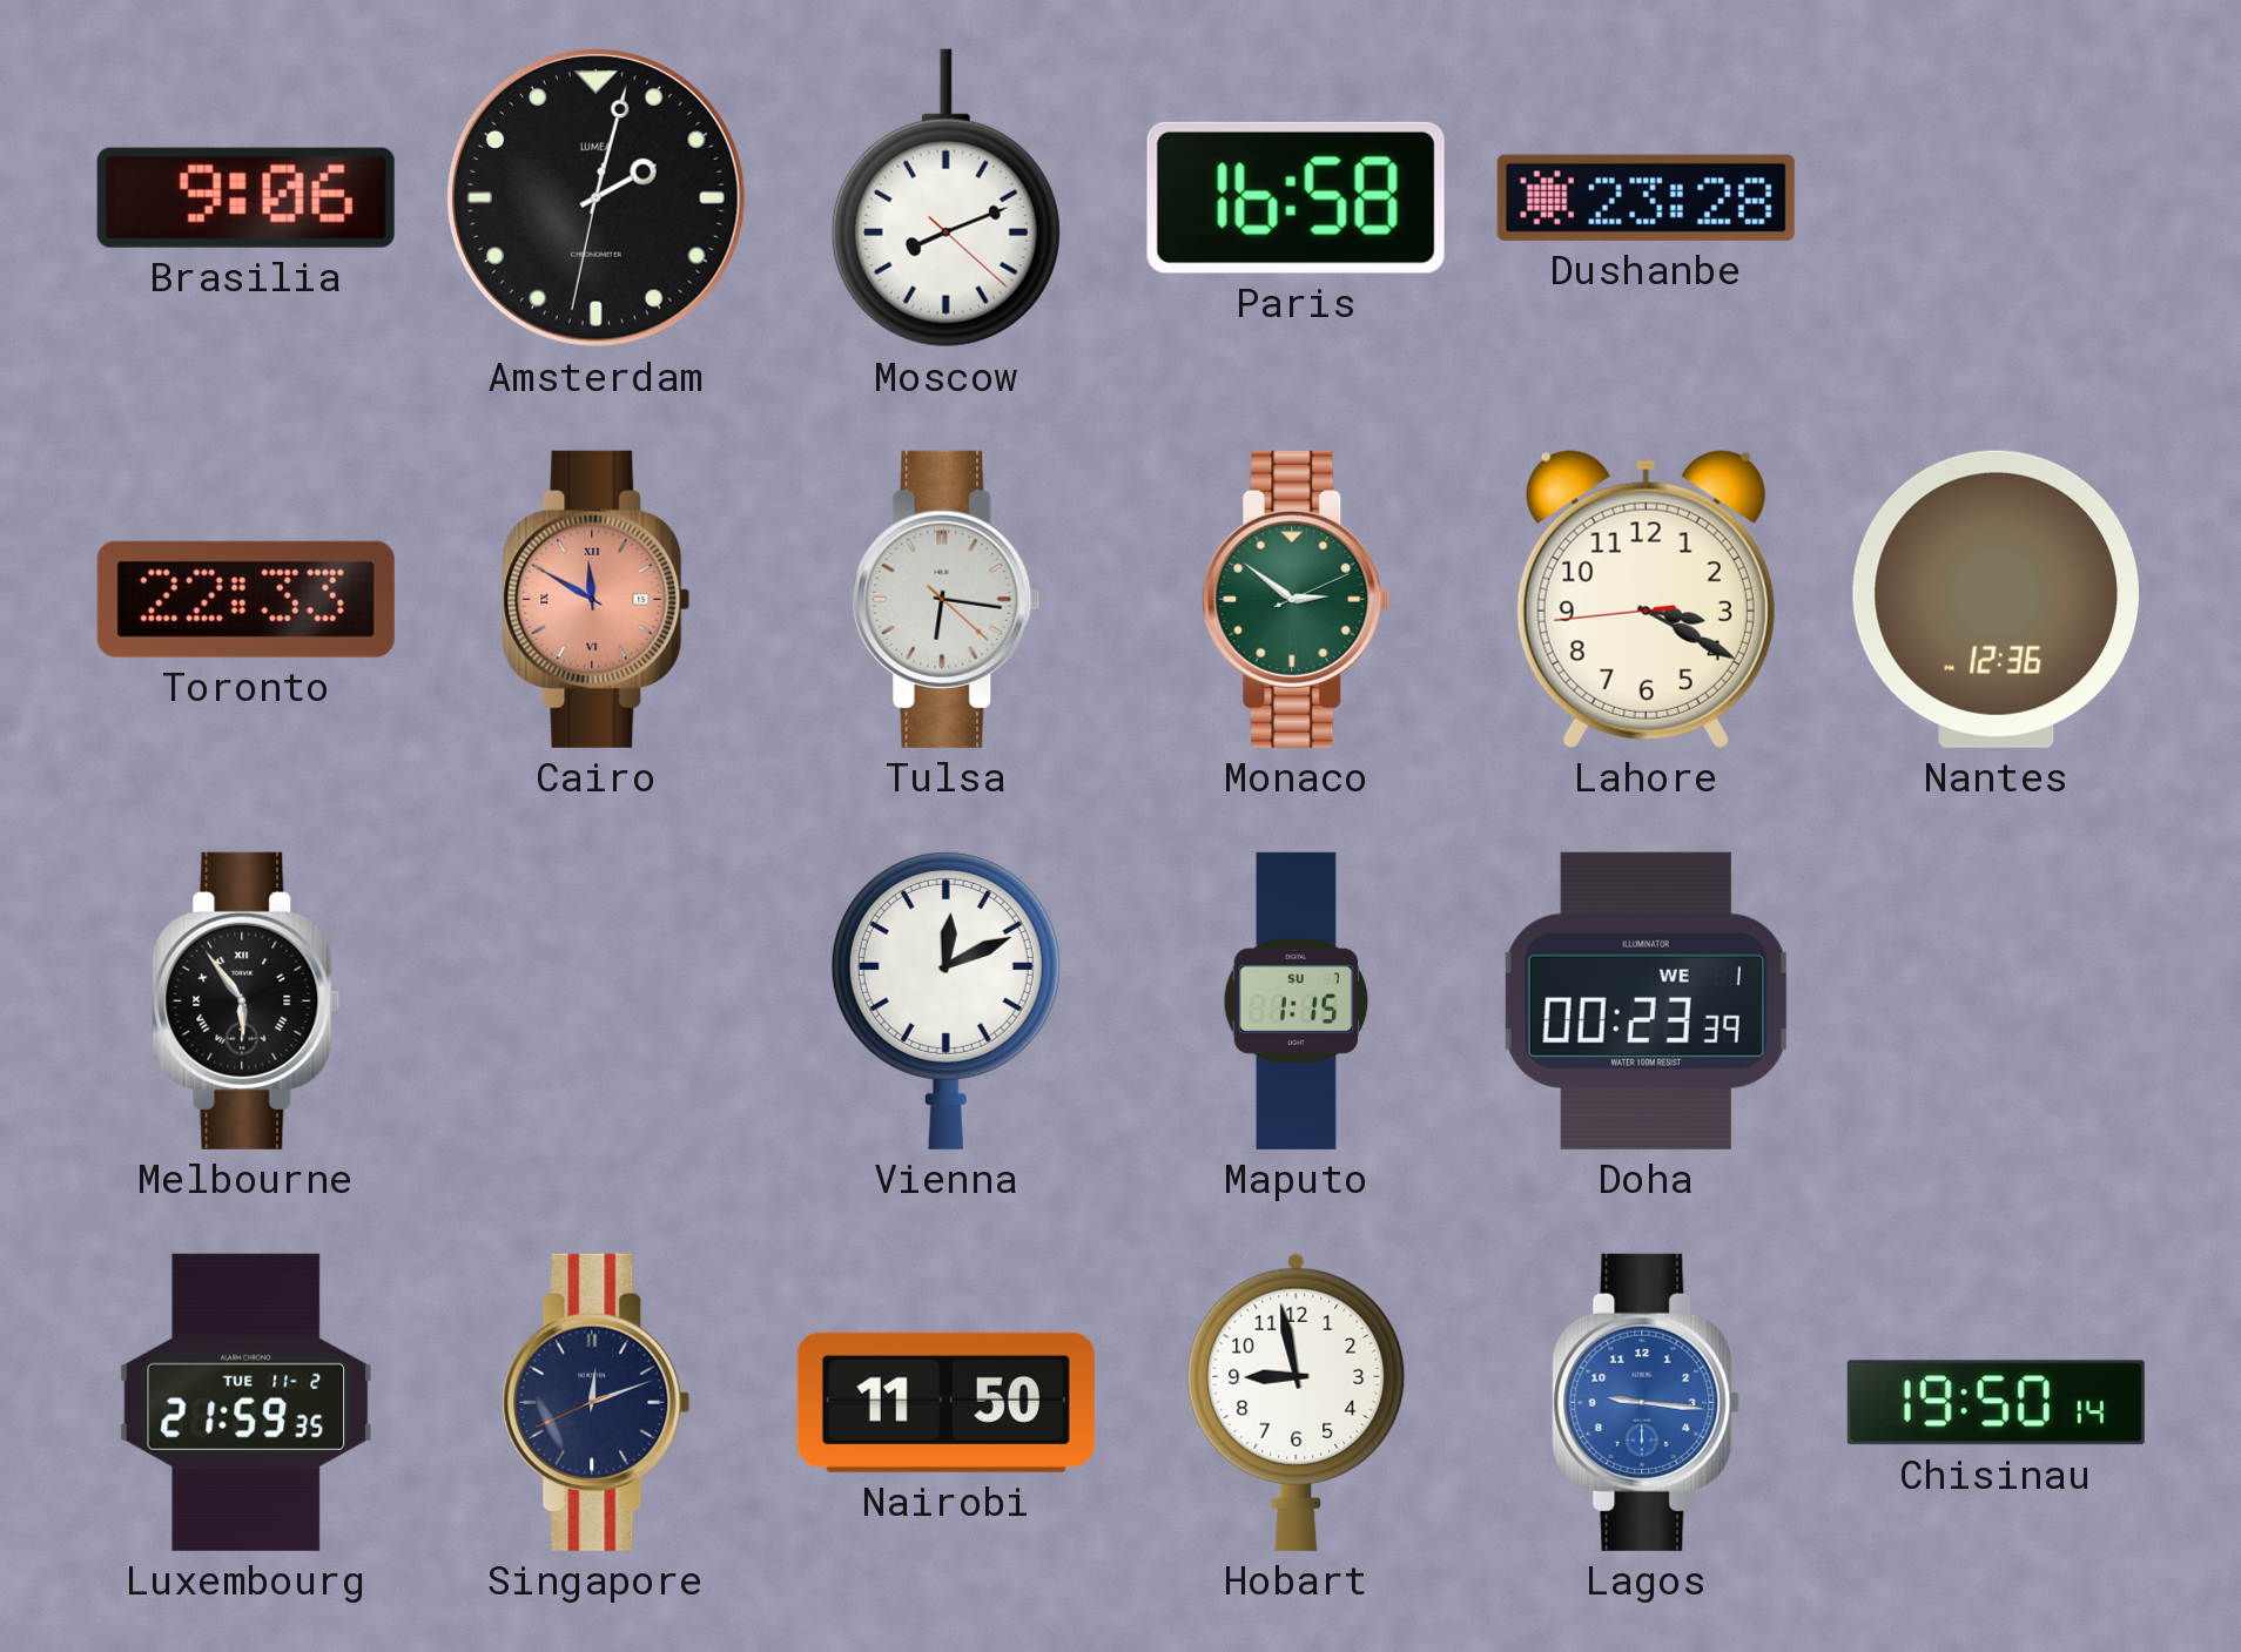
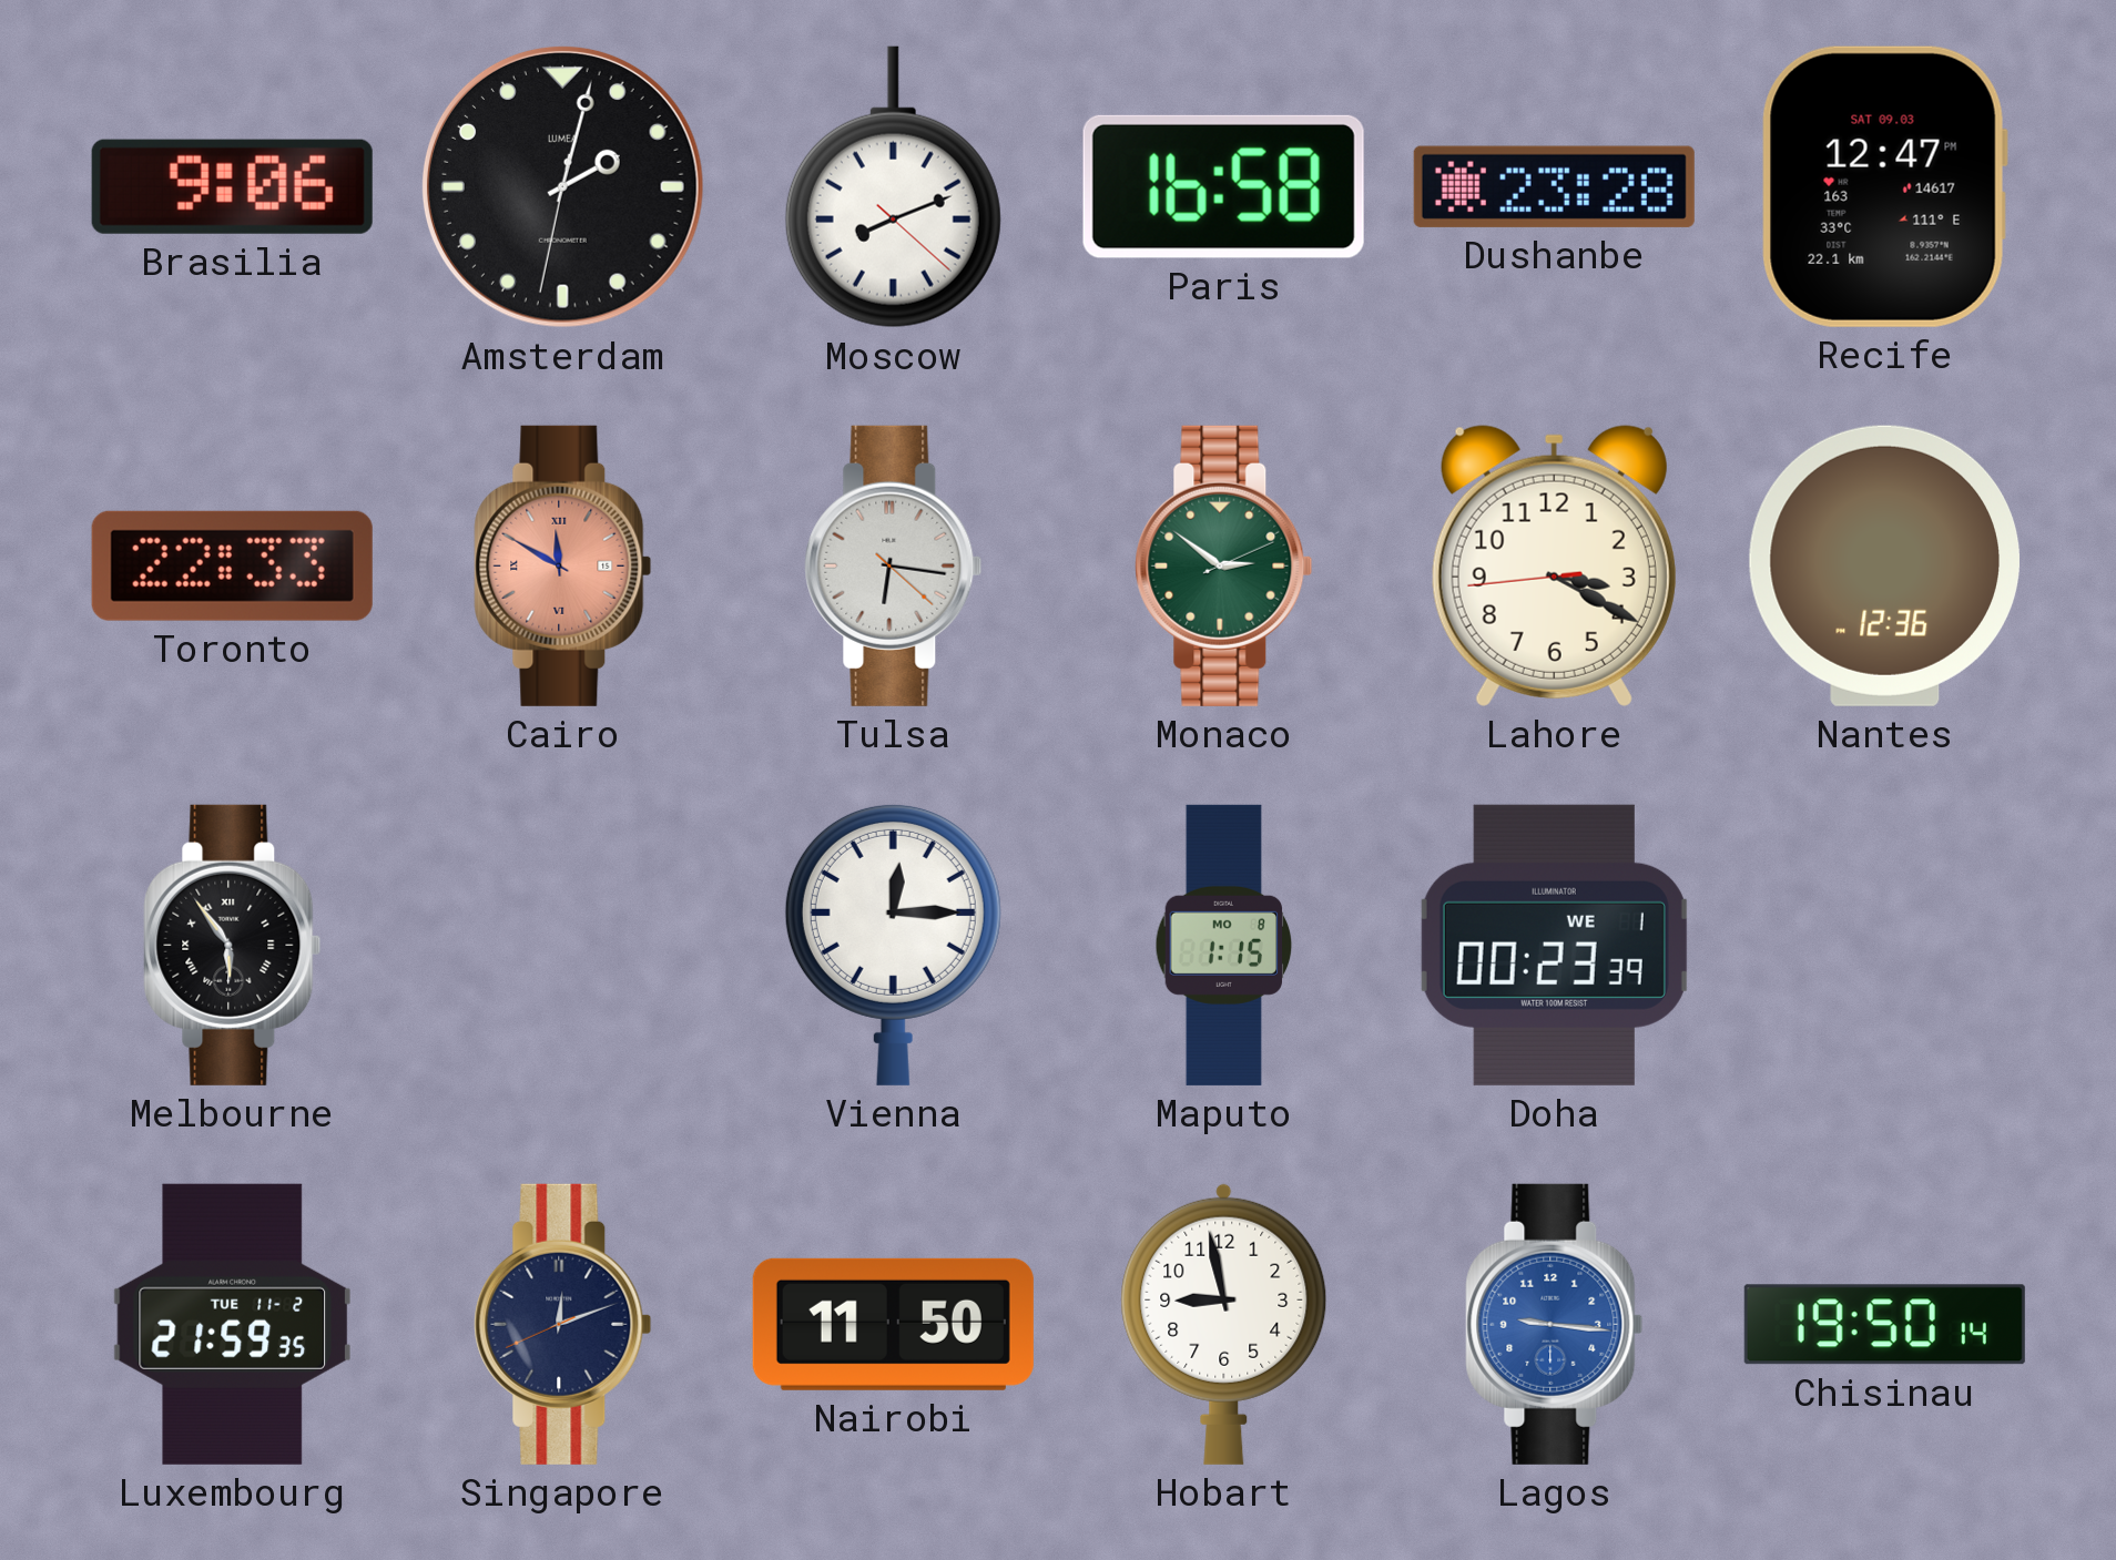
Recife: none -> 12:47
Vienna: 12:11 -> 12:15
Maputo date: SU 7 -> MO 8
